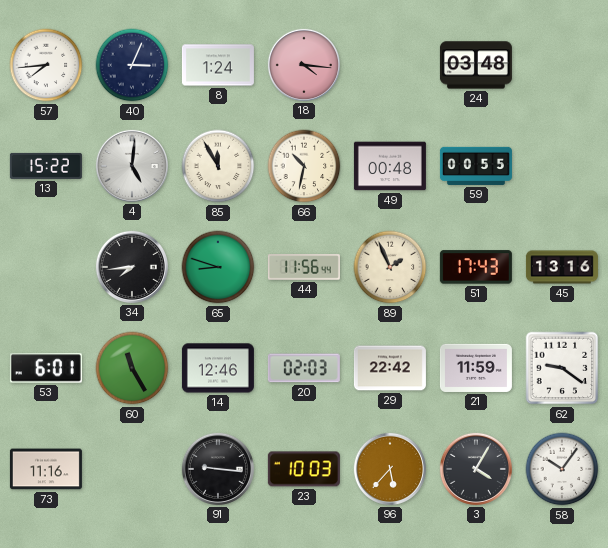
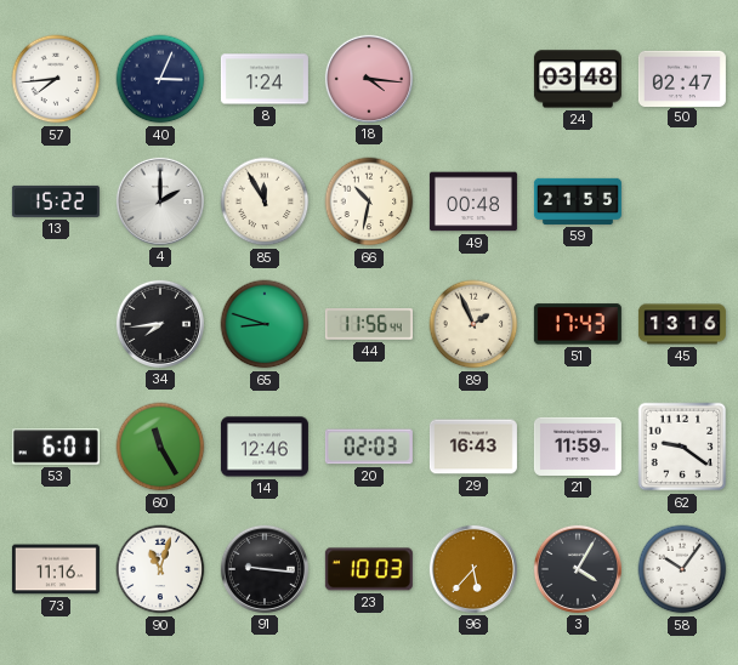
50: none -> 02:47
4: 5:01 -> 2:00
59: 00:55 -> 21:55
29: 22:42 -> 16:43
90: none -> 11:03
